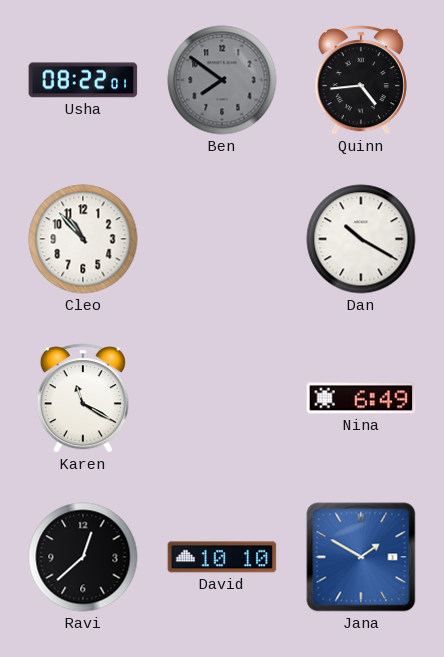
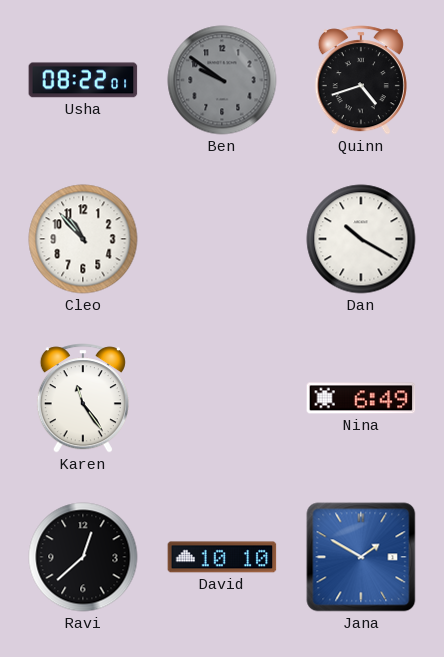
Ben: 7:51 -> 9:51
Quinn: 4:44 -> 4:42
Karen: 11:20 -> 11:24
